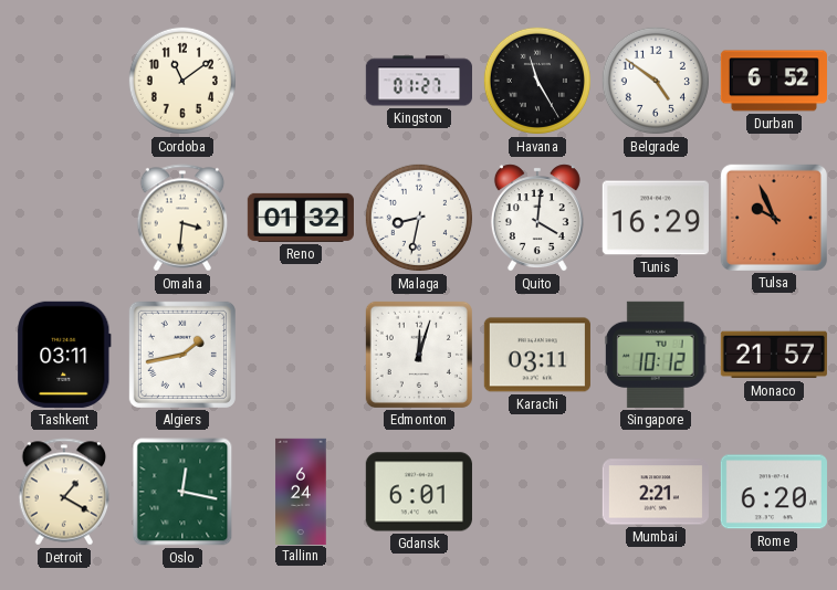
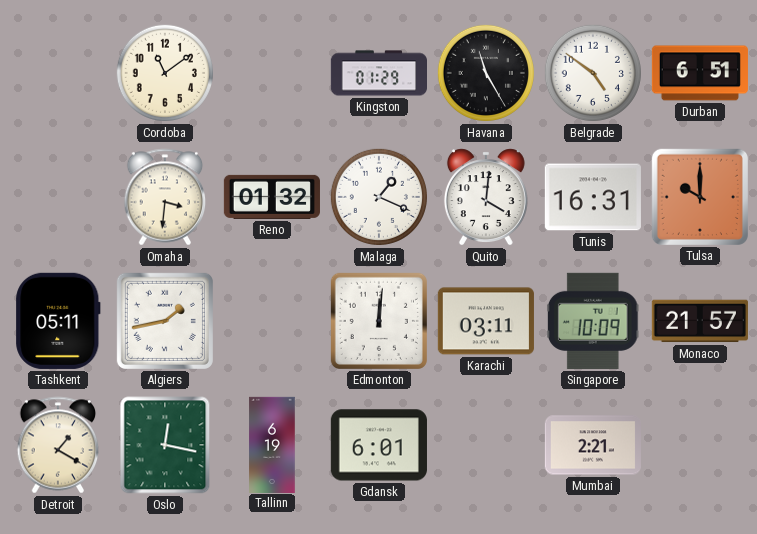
Kingston: 01:27 -> 01:29
Durban: 6:52 -> 6:51
Malaga: 8:32 -> 1:19
Tunis: 16:29 -> 16:31
Tulsa: 9:56 -> 10:00
Tashkent: 03:11 -> 05:11
Edmonton: 12:03 -> 12:01
Singapore: 10:12 -> 10:09
Tallinn: 6:24 -> 6:19
Rome: 6:20 -> none
